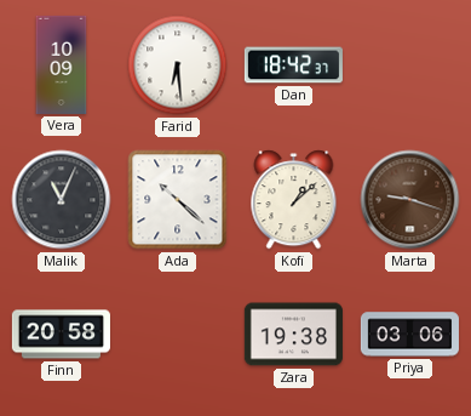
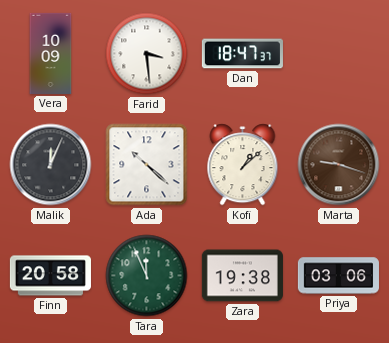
Farid: 6:29 -> 3:29
Dan: 18:42 -> 18:47
Malik: 11:04 -> 12:04
Tara: none -> 11:56
